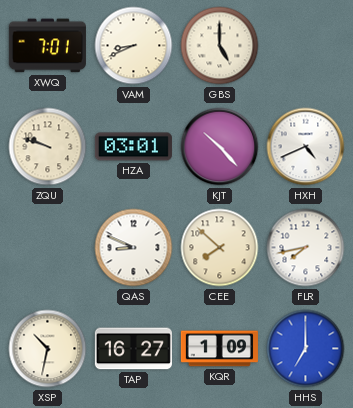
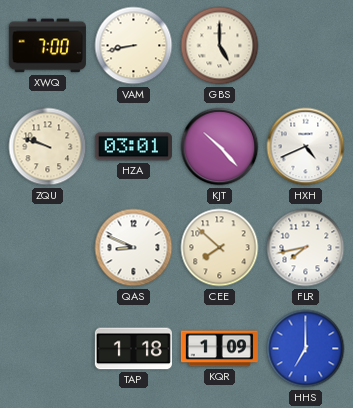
XWQ: 7:01 -> 7:00
VAM: 8:41 -> 8:43
XSP: 10:32 -> none
TAP: 16:27 -> 1:18
